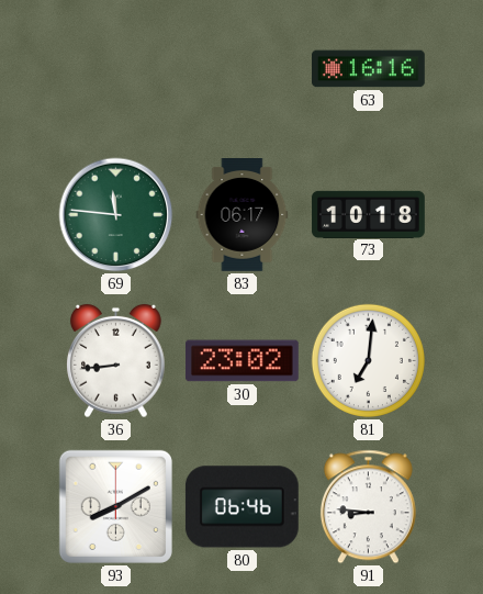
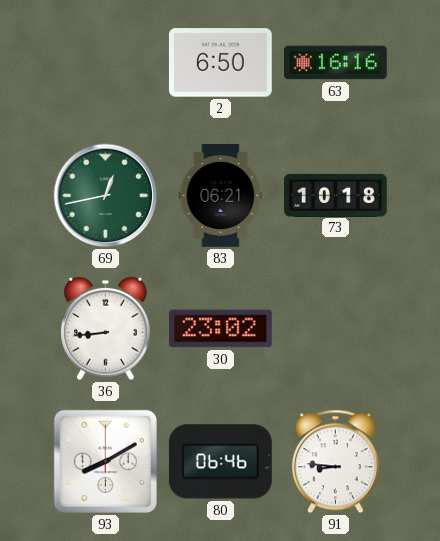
2: none -> 6:50
69: 11:46 -> 12:43
83: 06:17 -> 06:21
81: 7:01 -> none
